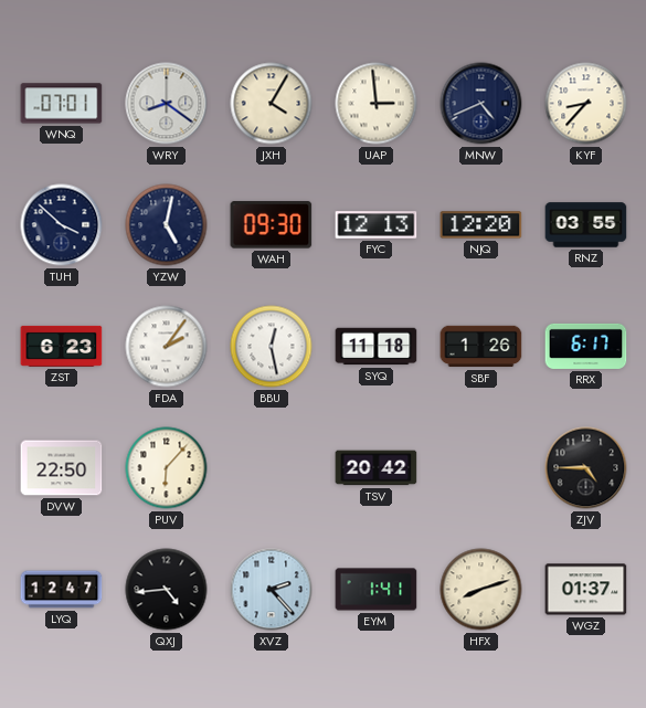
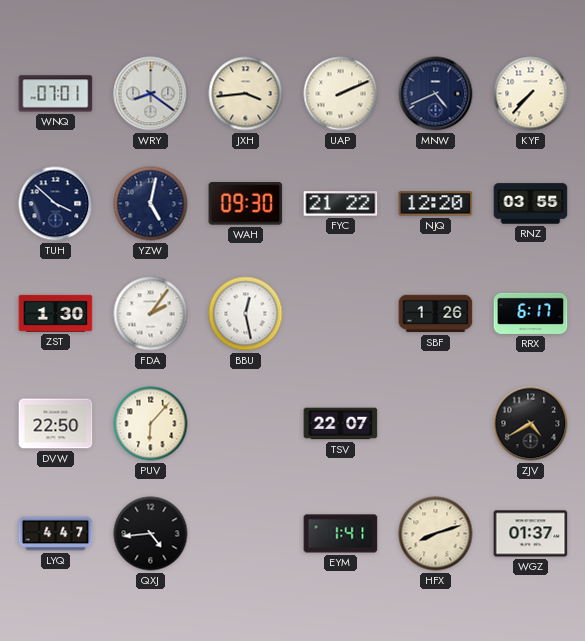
JXH: 4:05 -> 3:44
UAP: 2:59 -> 2:11
KYF: 8:37 -> 7:37
FYC: 12:13 -> 21:22
ZST: 6:23 -> 1:30
SYQ: 11:18 -> none
TSV: 20:42 -> 22:07
ZJV: 4:45 -> 4:40
LYQ: 12:47 -> 4:47
XVZ: 2:23 -> none
